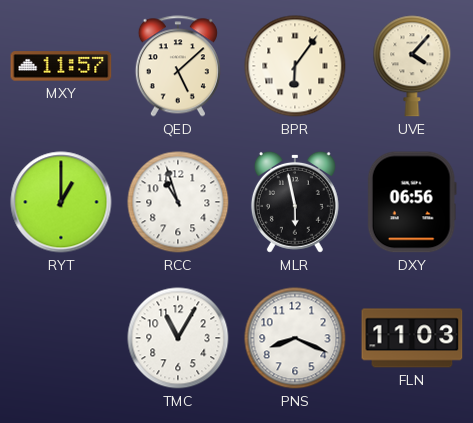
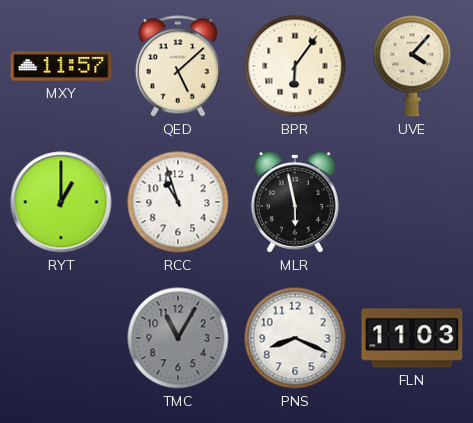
DXY: 06:56 -> none
TMC dial: white -> grey
